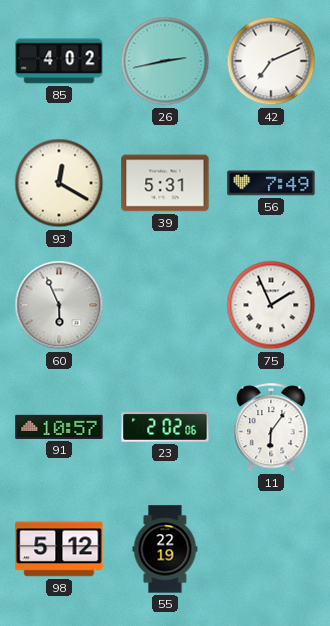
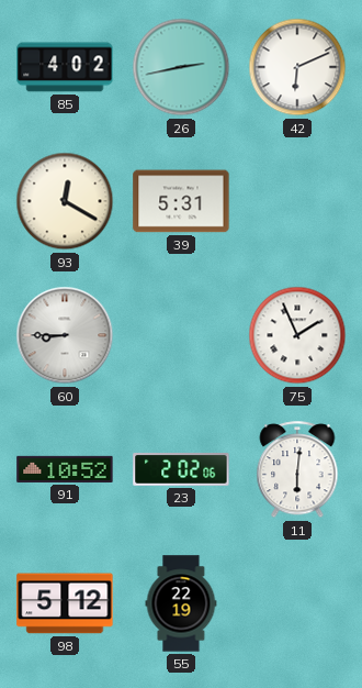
42: 7:11 -> 6:11
56: 7:49 -> none
60: 5:56 -> 8:45
91: 10:57 -> 10:52
11: 6:06 -> 6:01
